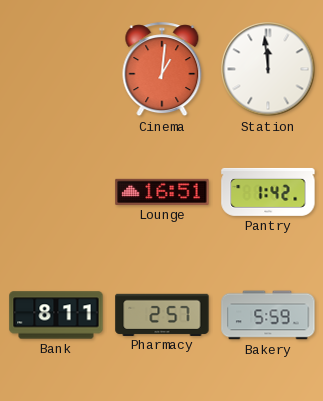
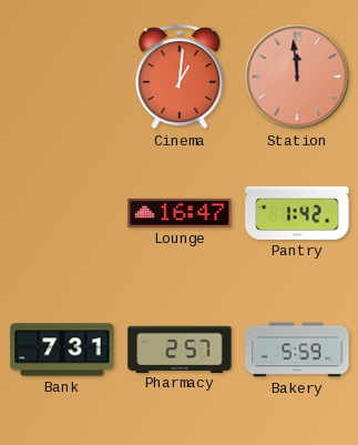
Station dial: white -> salmon
Lounge: 16:51 -> 16:47
Bank: 8:11 -> 7:31
